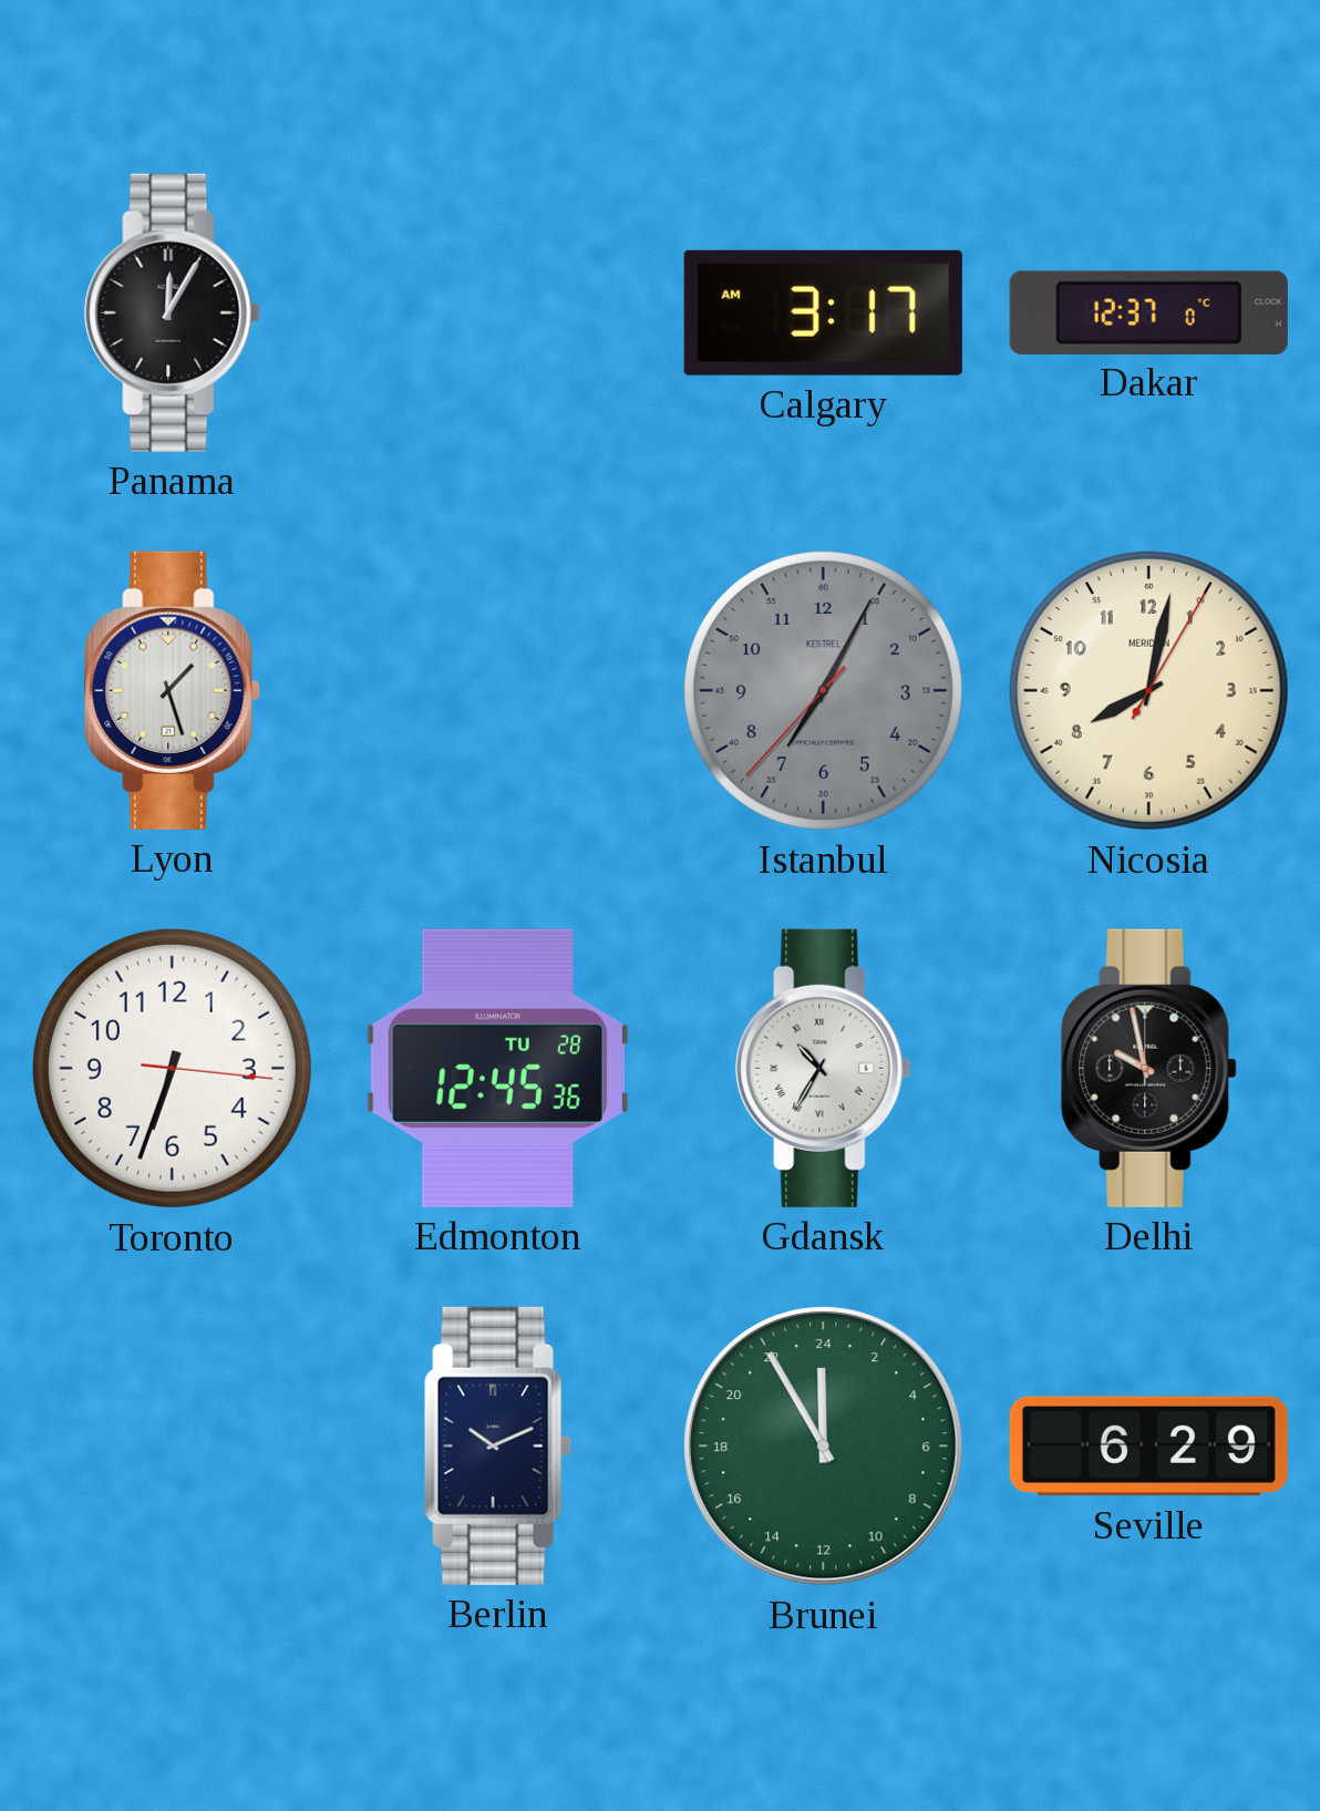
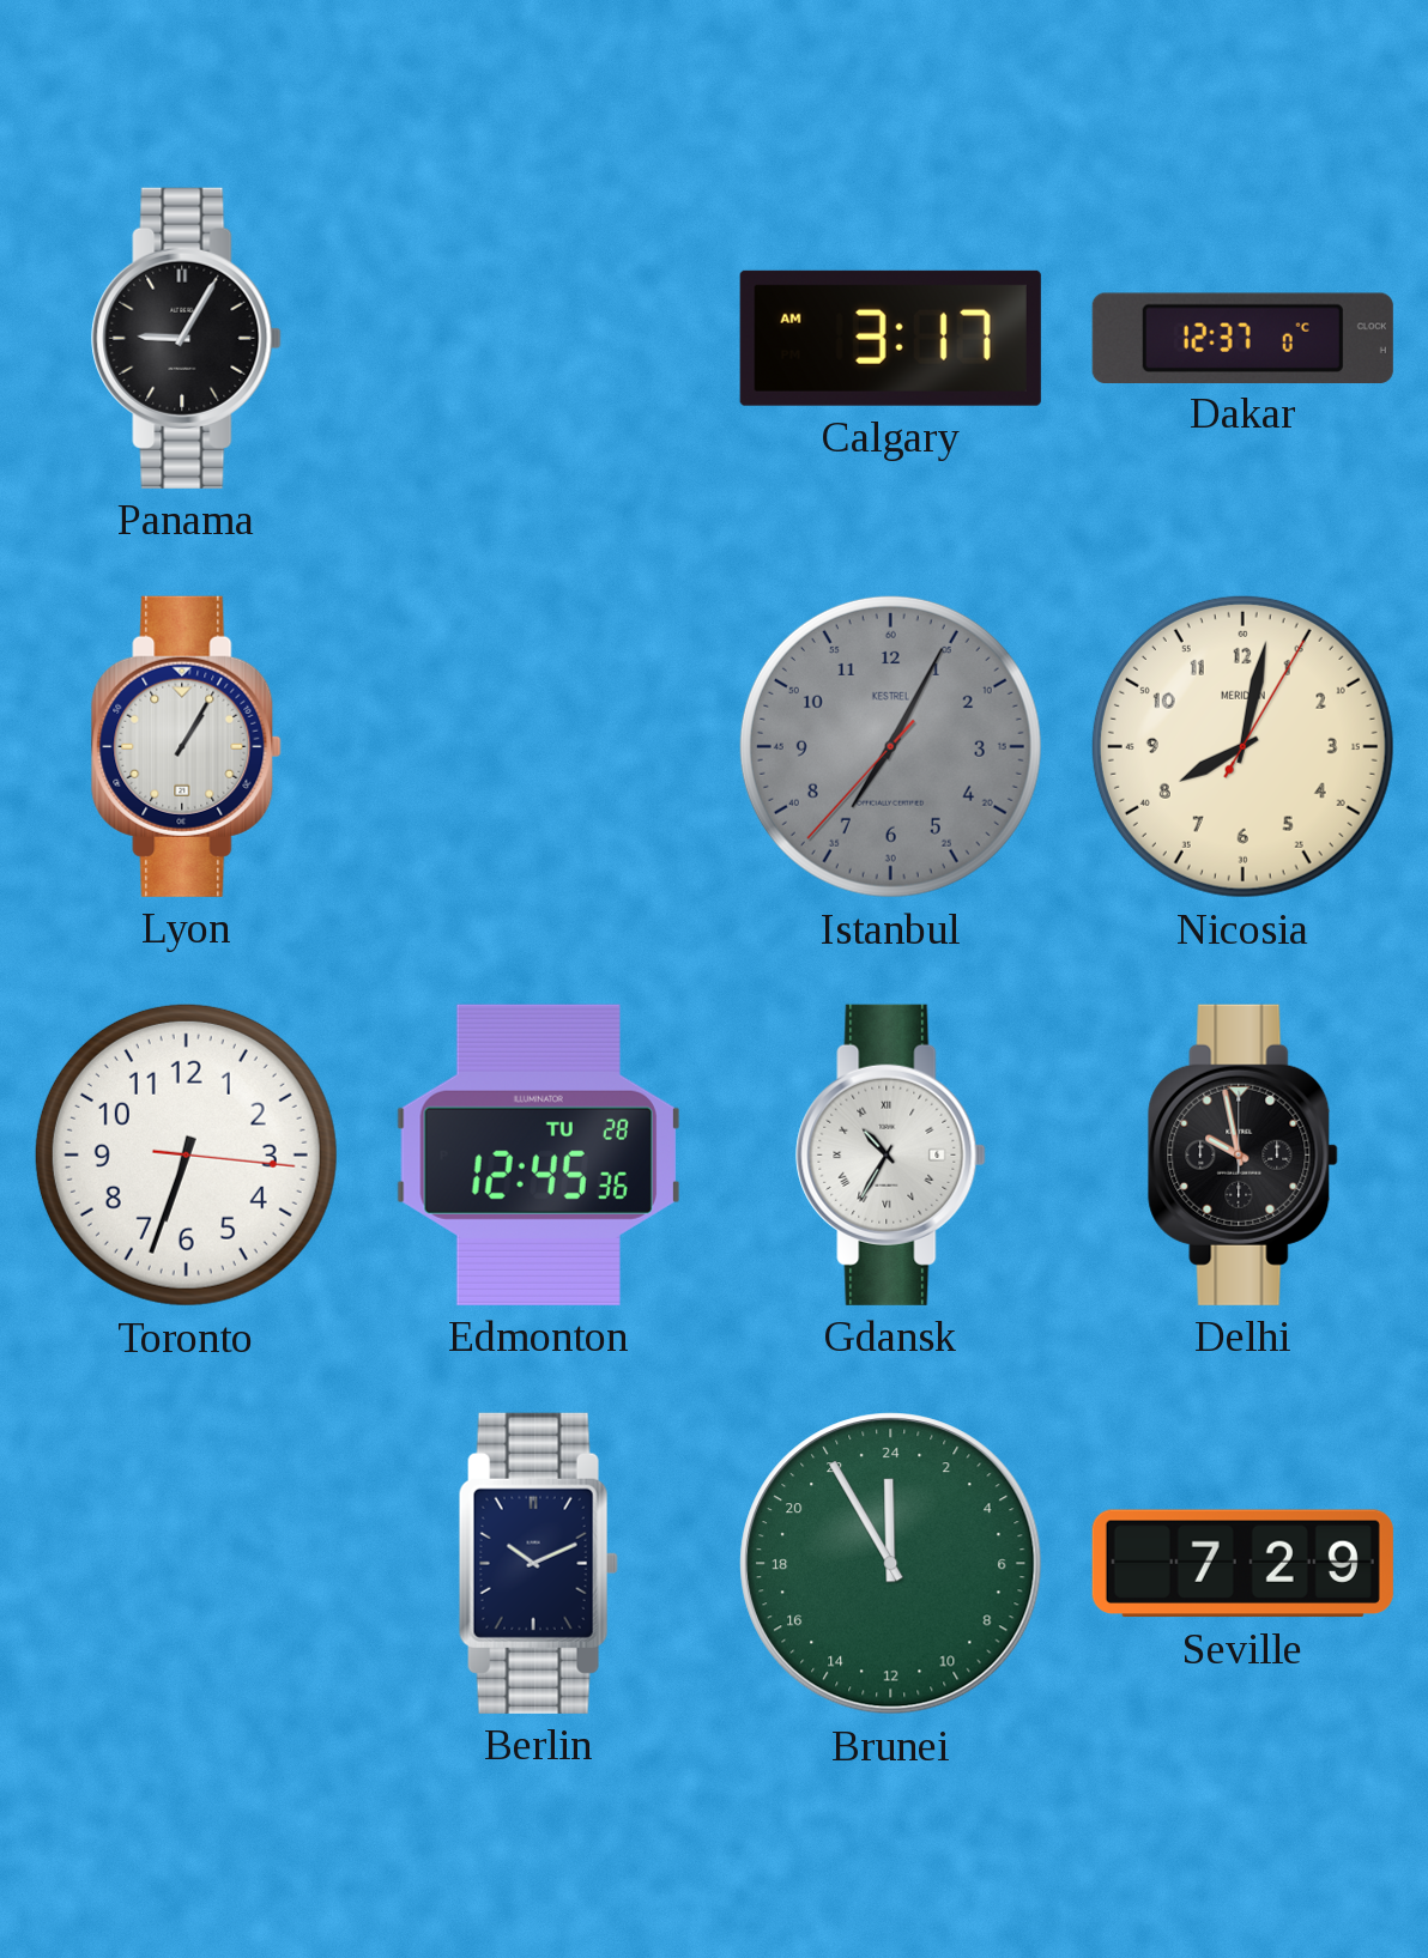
Panama: 12:05 -> 9:05
Lyon: 1:27 -> 1:05
Seville: 6:29 -> 7:29
